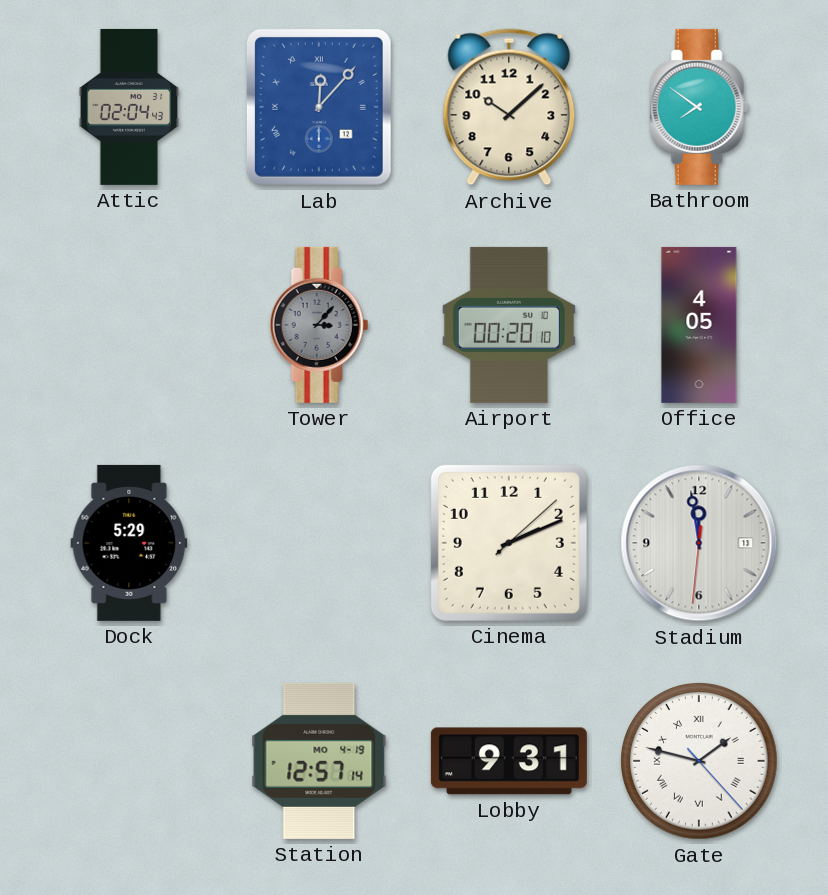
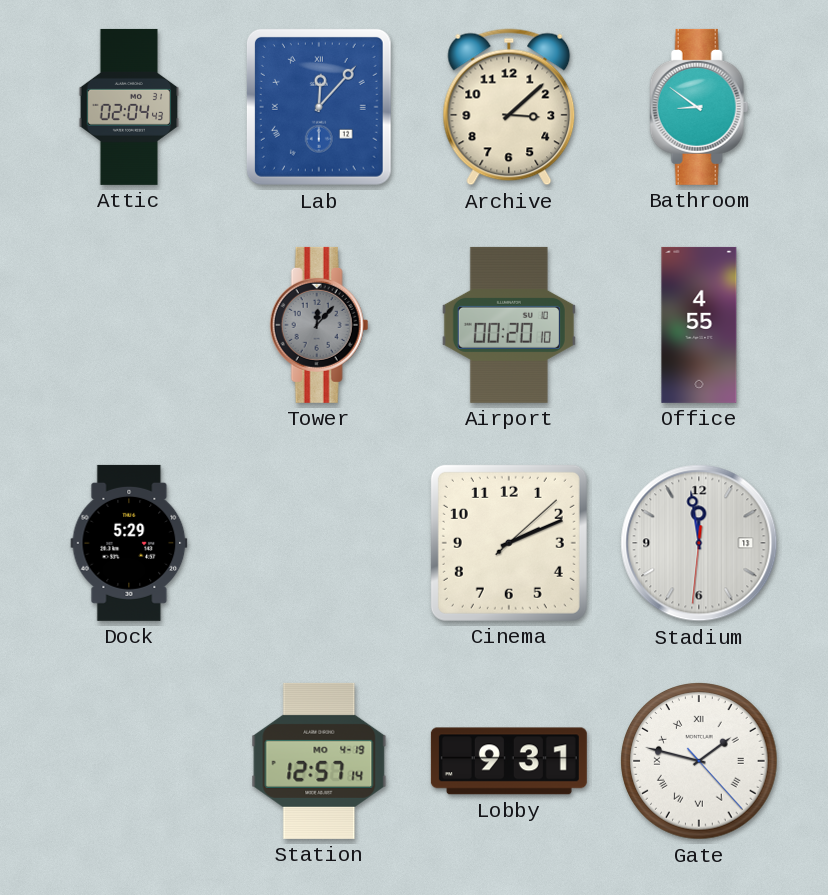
Archive: 10:08 -> 3:08
Bathroom: 7:51 -> 8:51
Tower: 3:07 -> 12:07
Office: 4:05 -> 4:55
